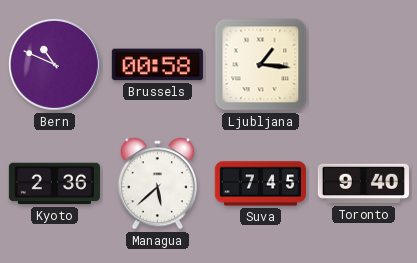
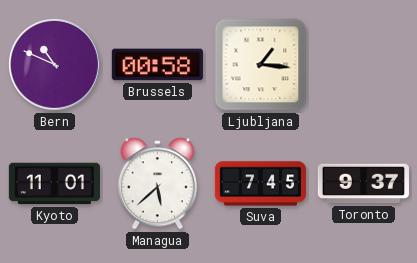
Kyoto: 2:36 -> 11:01
Toronto: 9:40 -> 9:37
